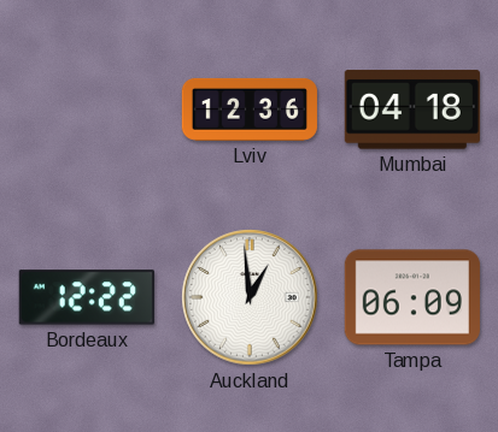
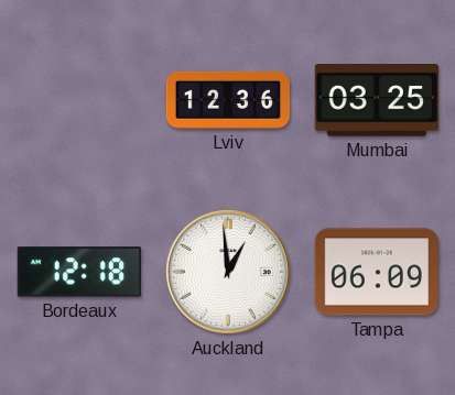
Mumbai: 04:18 -> 03:25
Bordeaux: 12:22 -> 12:18
